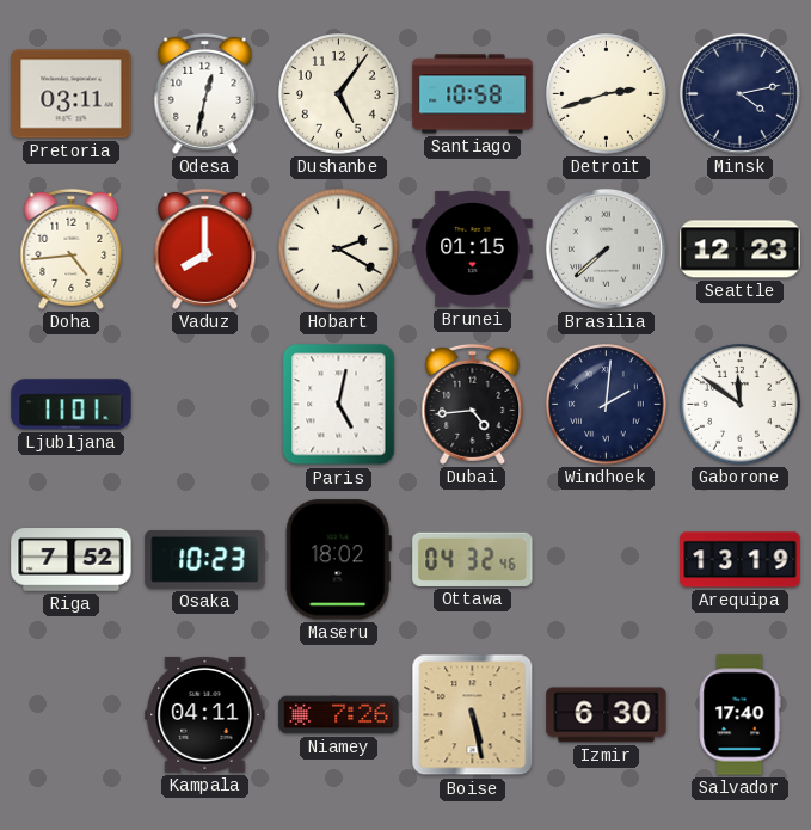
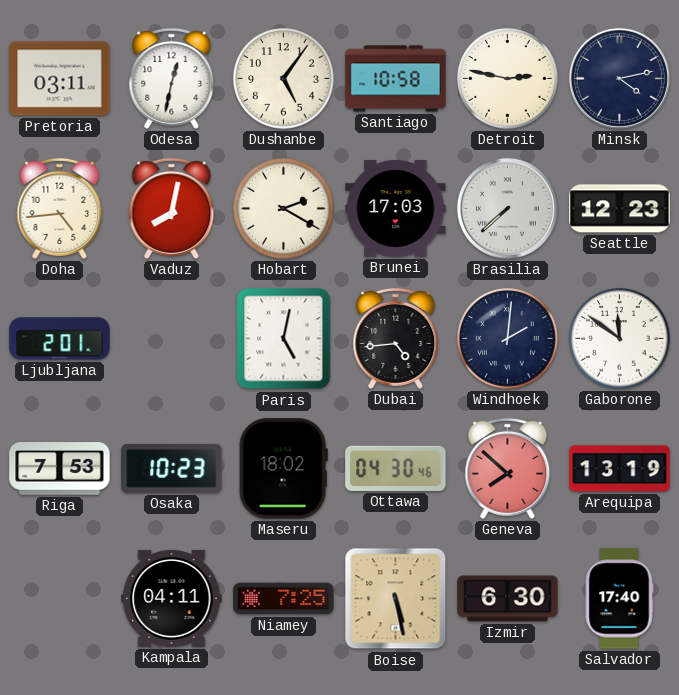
Detroit: 2:42 -> 2:47
Vaduz: 8:00 -> 8:02
Brunei: 01:15 -> 17:03
Ljubljana: 11:01 -> 2:01
Riga: 7:52 -> 7:53
Ottawa: 04:32 -> 04:30
Geneva: none -> 7:52
Niamey: 7:26 -> 7:25
